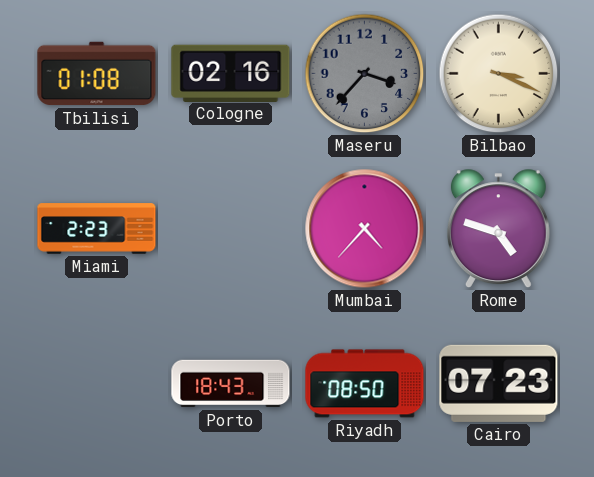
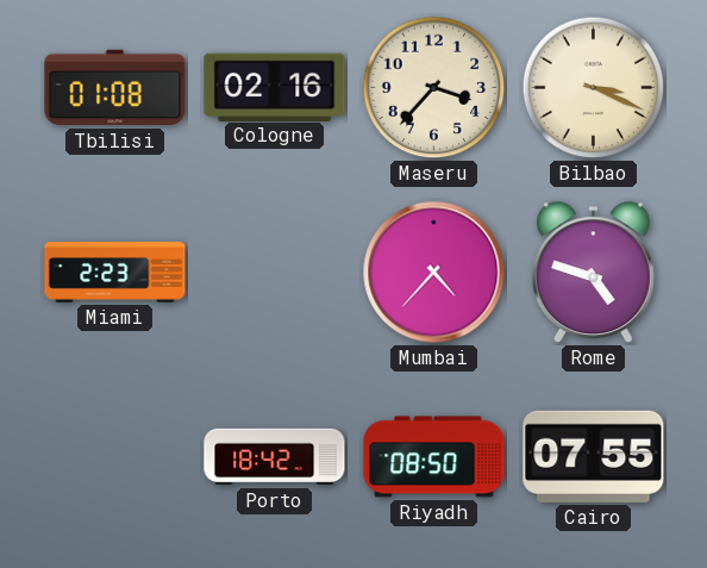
Maseru dial: grey -> cream
Porto: 18:43 -> 18:42
Cairo: 07:23 -> 07:55
